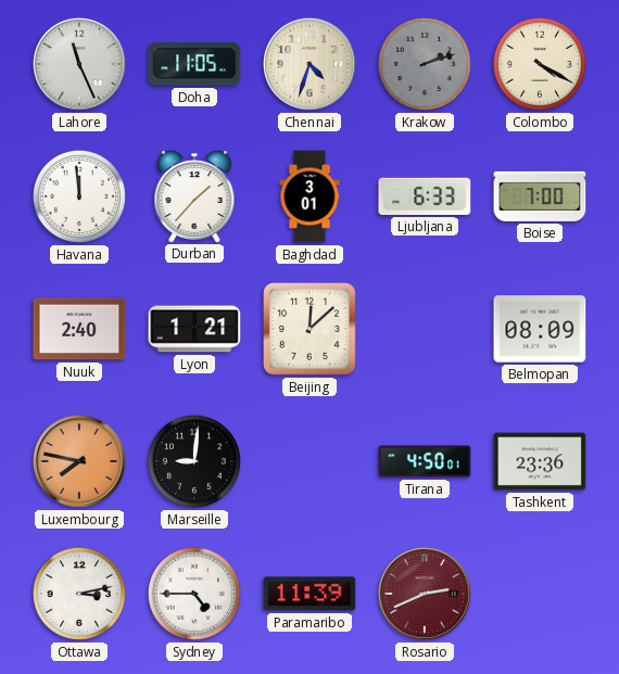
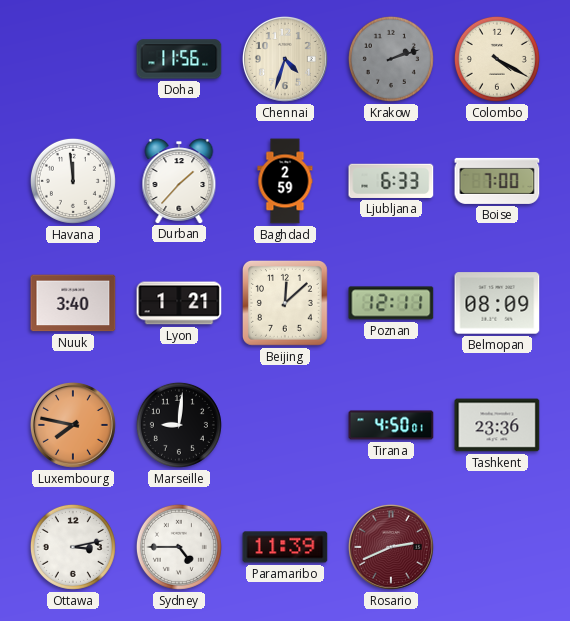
Lahore: 11:26 -> none
Doha: 11:05 -> 11:56
Baghdad: 3:01 -> 2:59
Nuuk: 2:40 -> 3:40
Poznan: none -> 12:11
